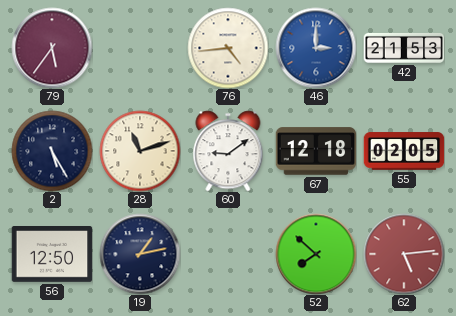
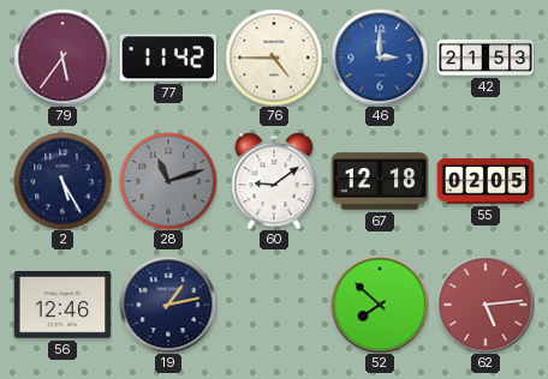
77: none -> 11:42
76: 4:44 -> 4:45
28 dial: cream -> grey
56: 12:50 -> 12:46
